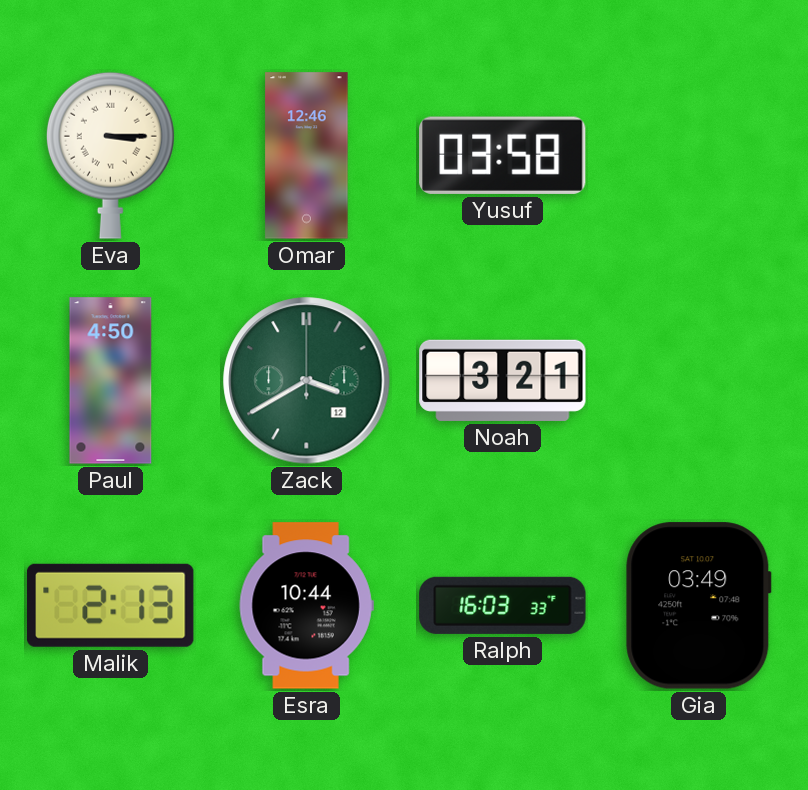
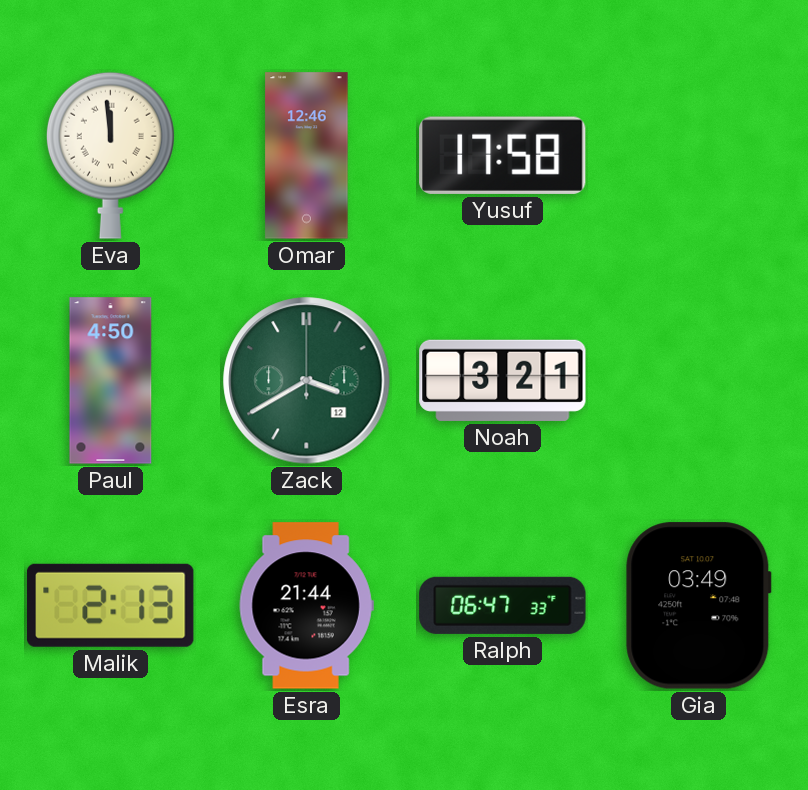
Eva: 3:15 -> 11:59
Yusuf: 03:58 -> 17:58
Esra: 10:44 -> 21:44
Ralph: 16:03 -> 06:47
